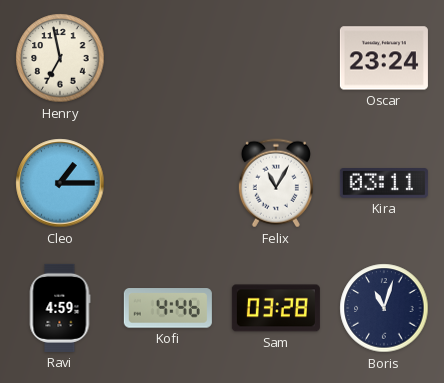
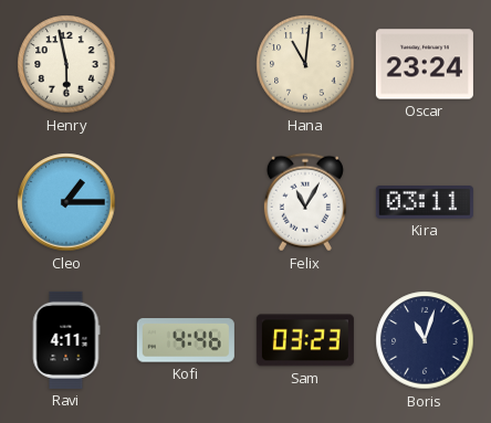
Henry: 6:58 -> 5:58
Hana: none -> 11:01
Ravi: 4:59 -> 4:11
Sam: 03:28 -> 03:23
